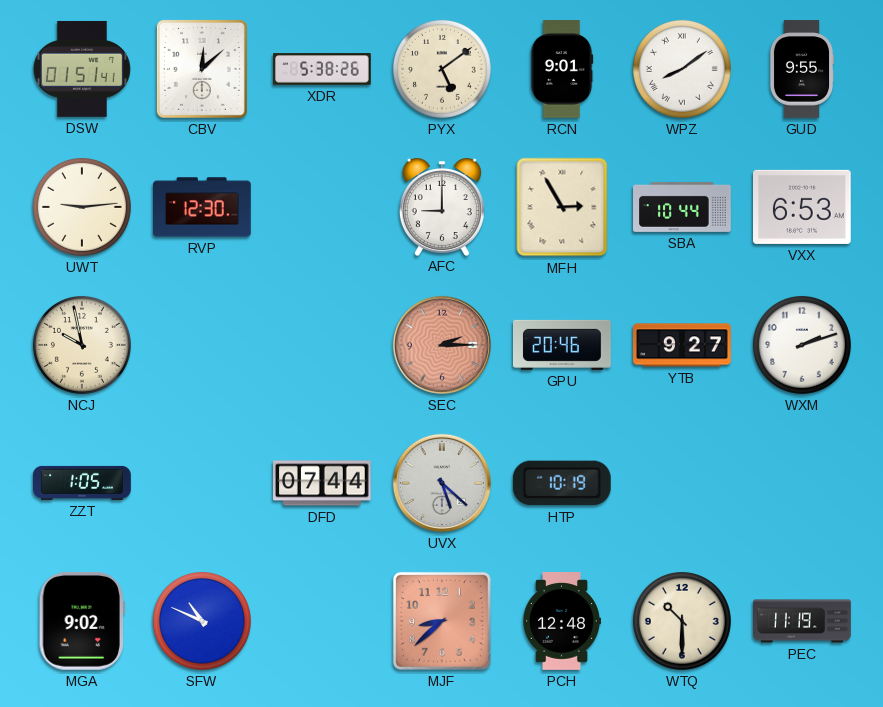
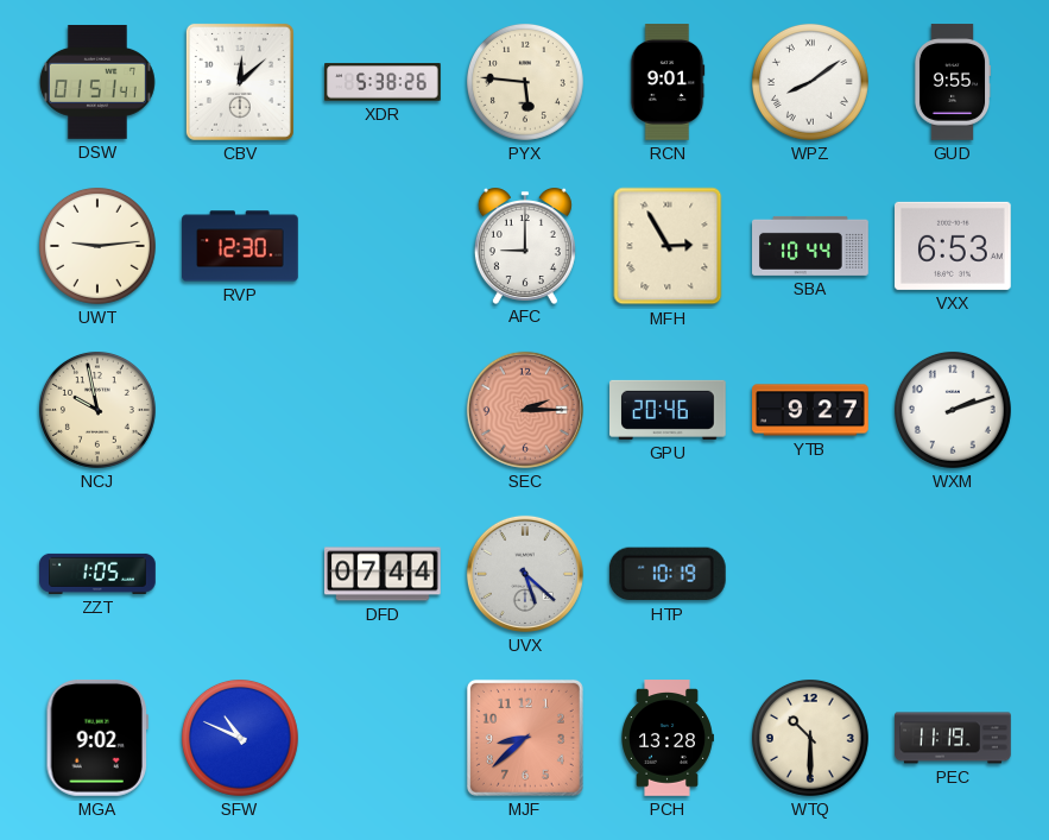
PYX: 5:09 -> 5:46
PCH: 12:48 -> 13:28
